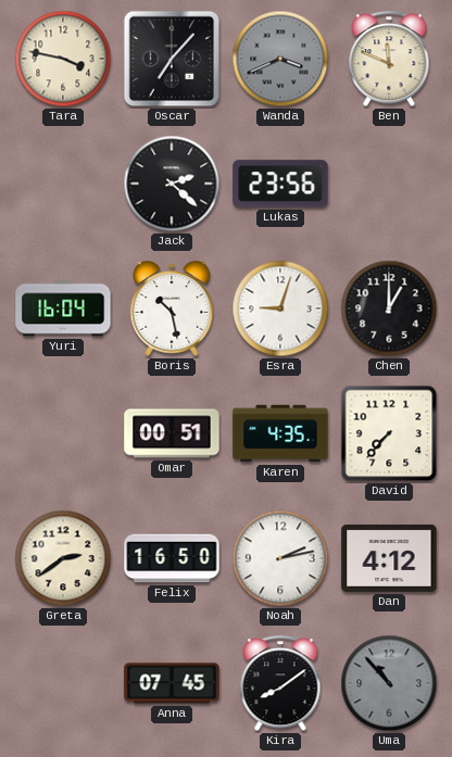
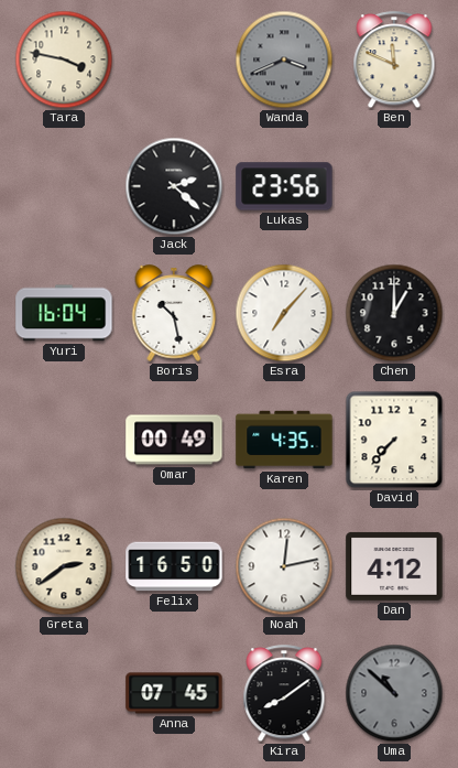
Oscar: 7:07 -> none
Esra: 9:03 -> 7:07
Omar: 00:51 -> 00:49
Noah: 2:13 -> 12:13
Uma: 10:53 -> 10:52
